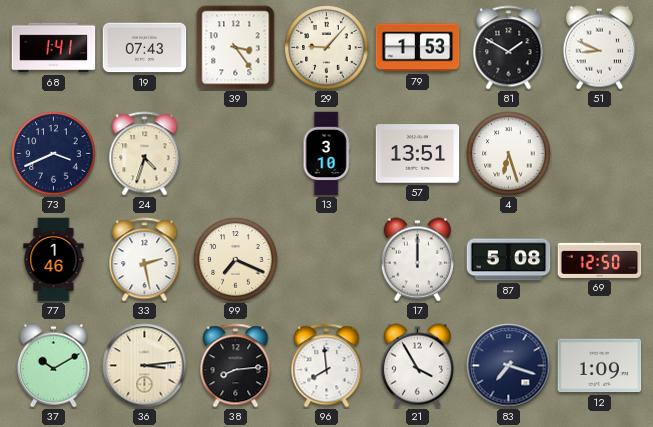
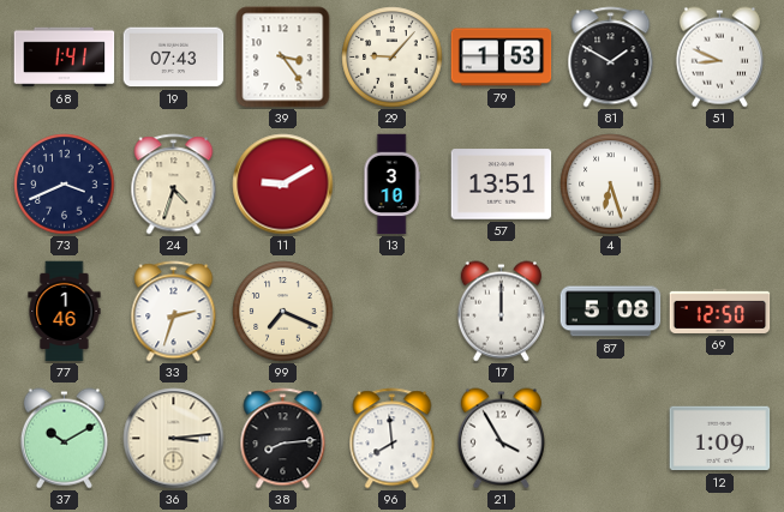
11: none -> 9:10
33: 2:28 -> 2:33
83: 7:18 -> none
